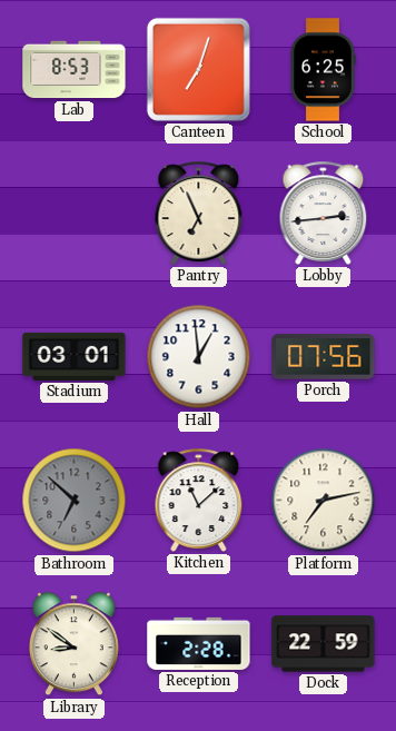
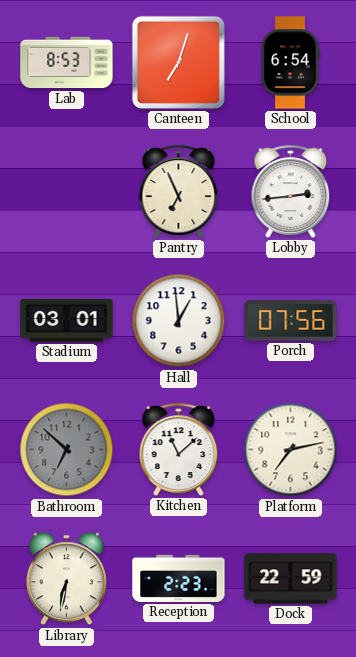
School: 6:25 -> 6:54
Library: 8:51 -> 6:32
Reception: 2:28 -> 2:23
